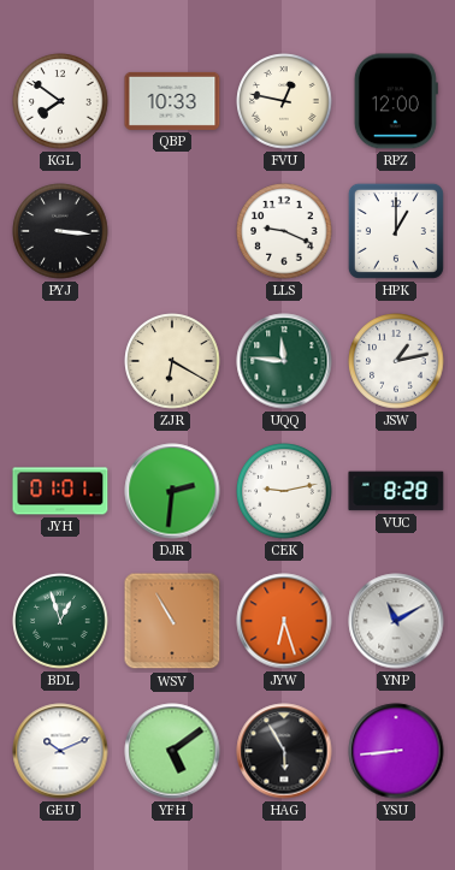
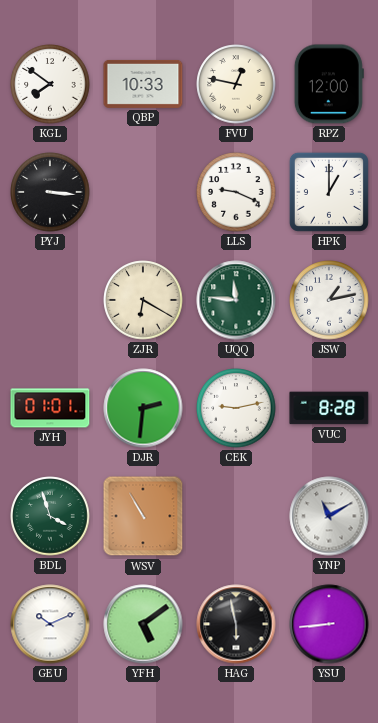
BDL: 12:57 -> 3:57
JYW: 6:27 -> none
HAG: 5:55 -> 5:58
